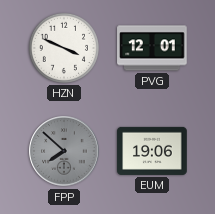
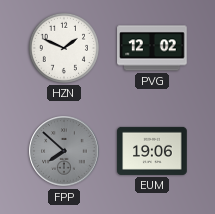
HZN: 3:49 -> 1:49
PVG: 12:01 -> 12:02
